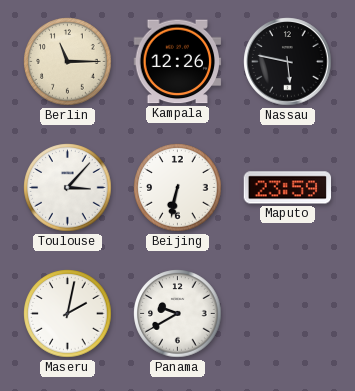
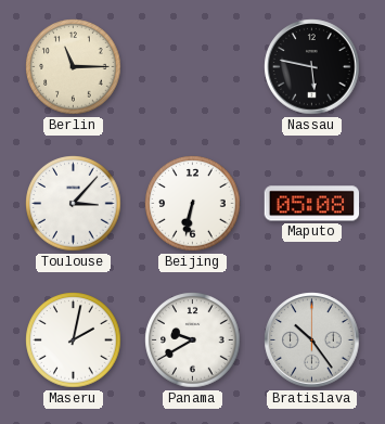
Kampala: 12:26 -> none
Maputo: 23:59 -> 05:08
Bratislava: none -> 10:24
